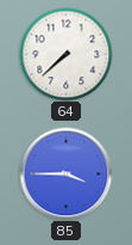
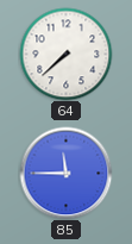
85: 3:45 -> 11:45
